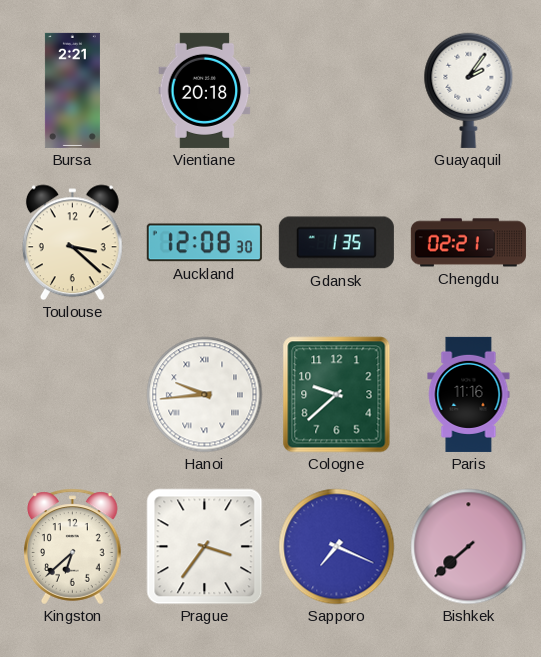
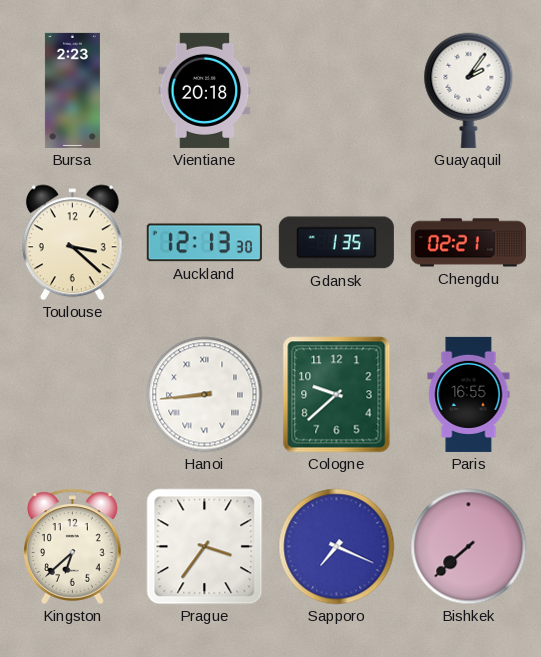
Bursa: 2:21 -> 2:23
Auckland: 12:08 -> 12:13
Hanoi: 9:44 -> 8:44
Paris: 11:16 -> 16:55
